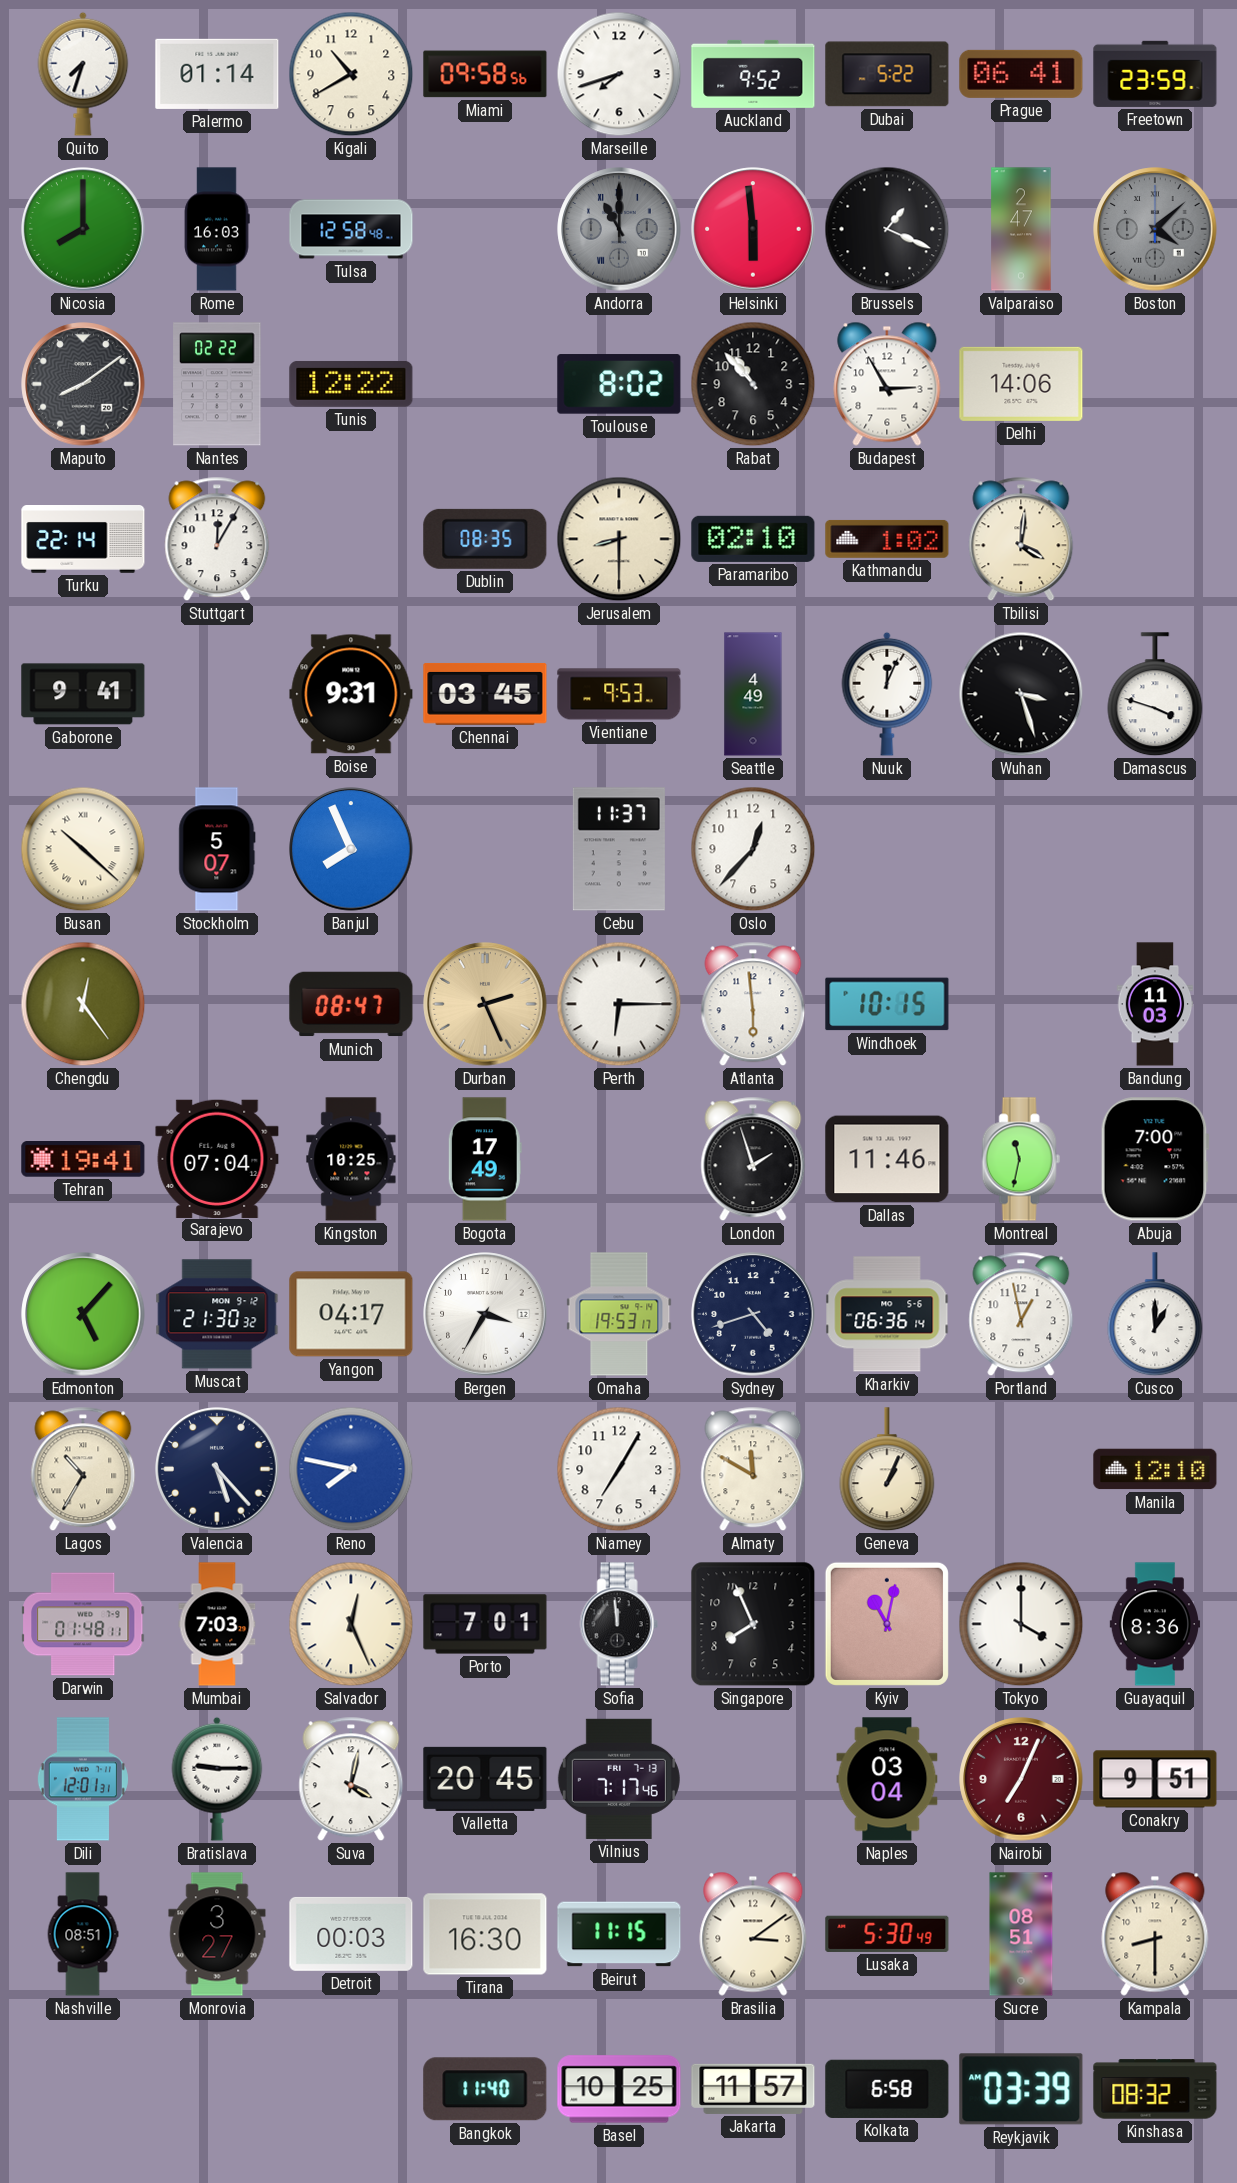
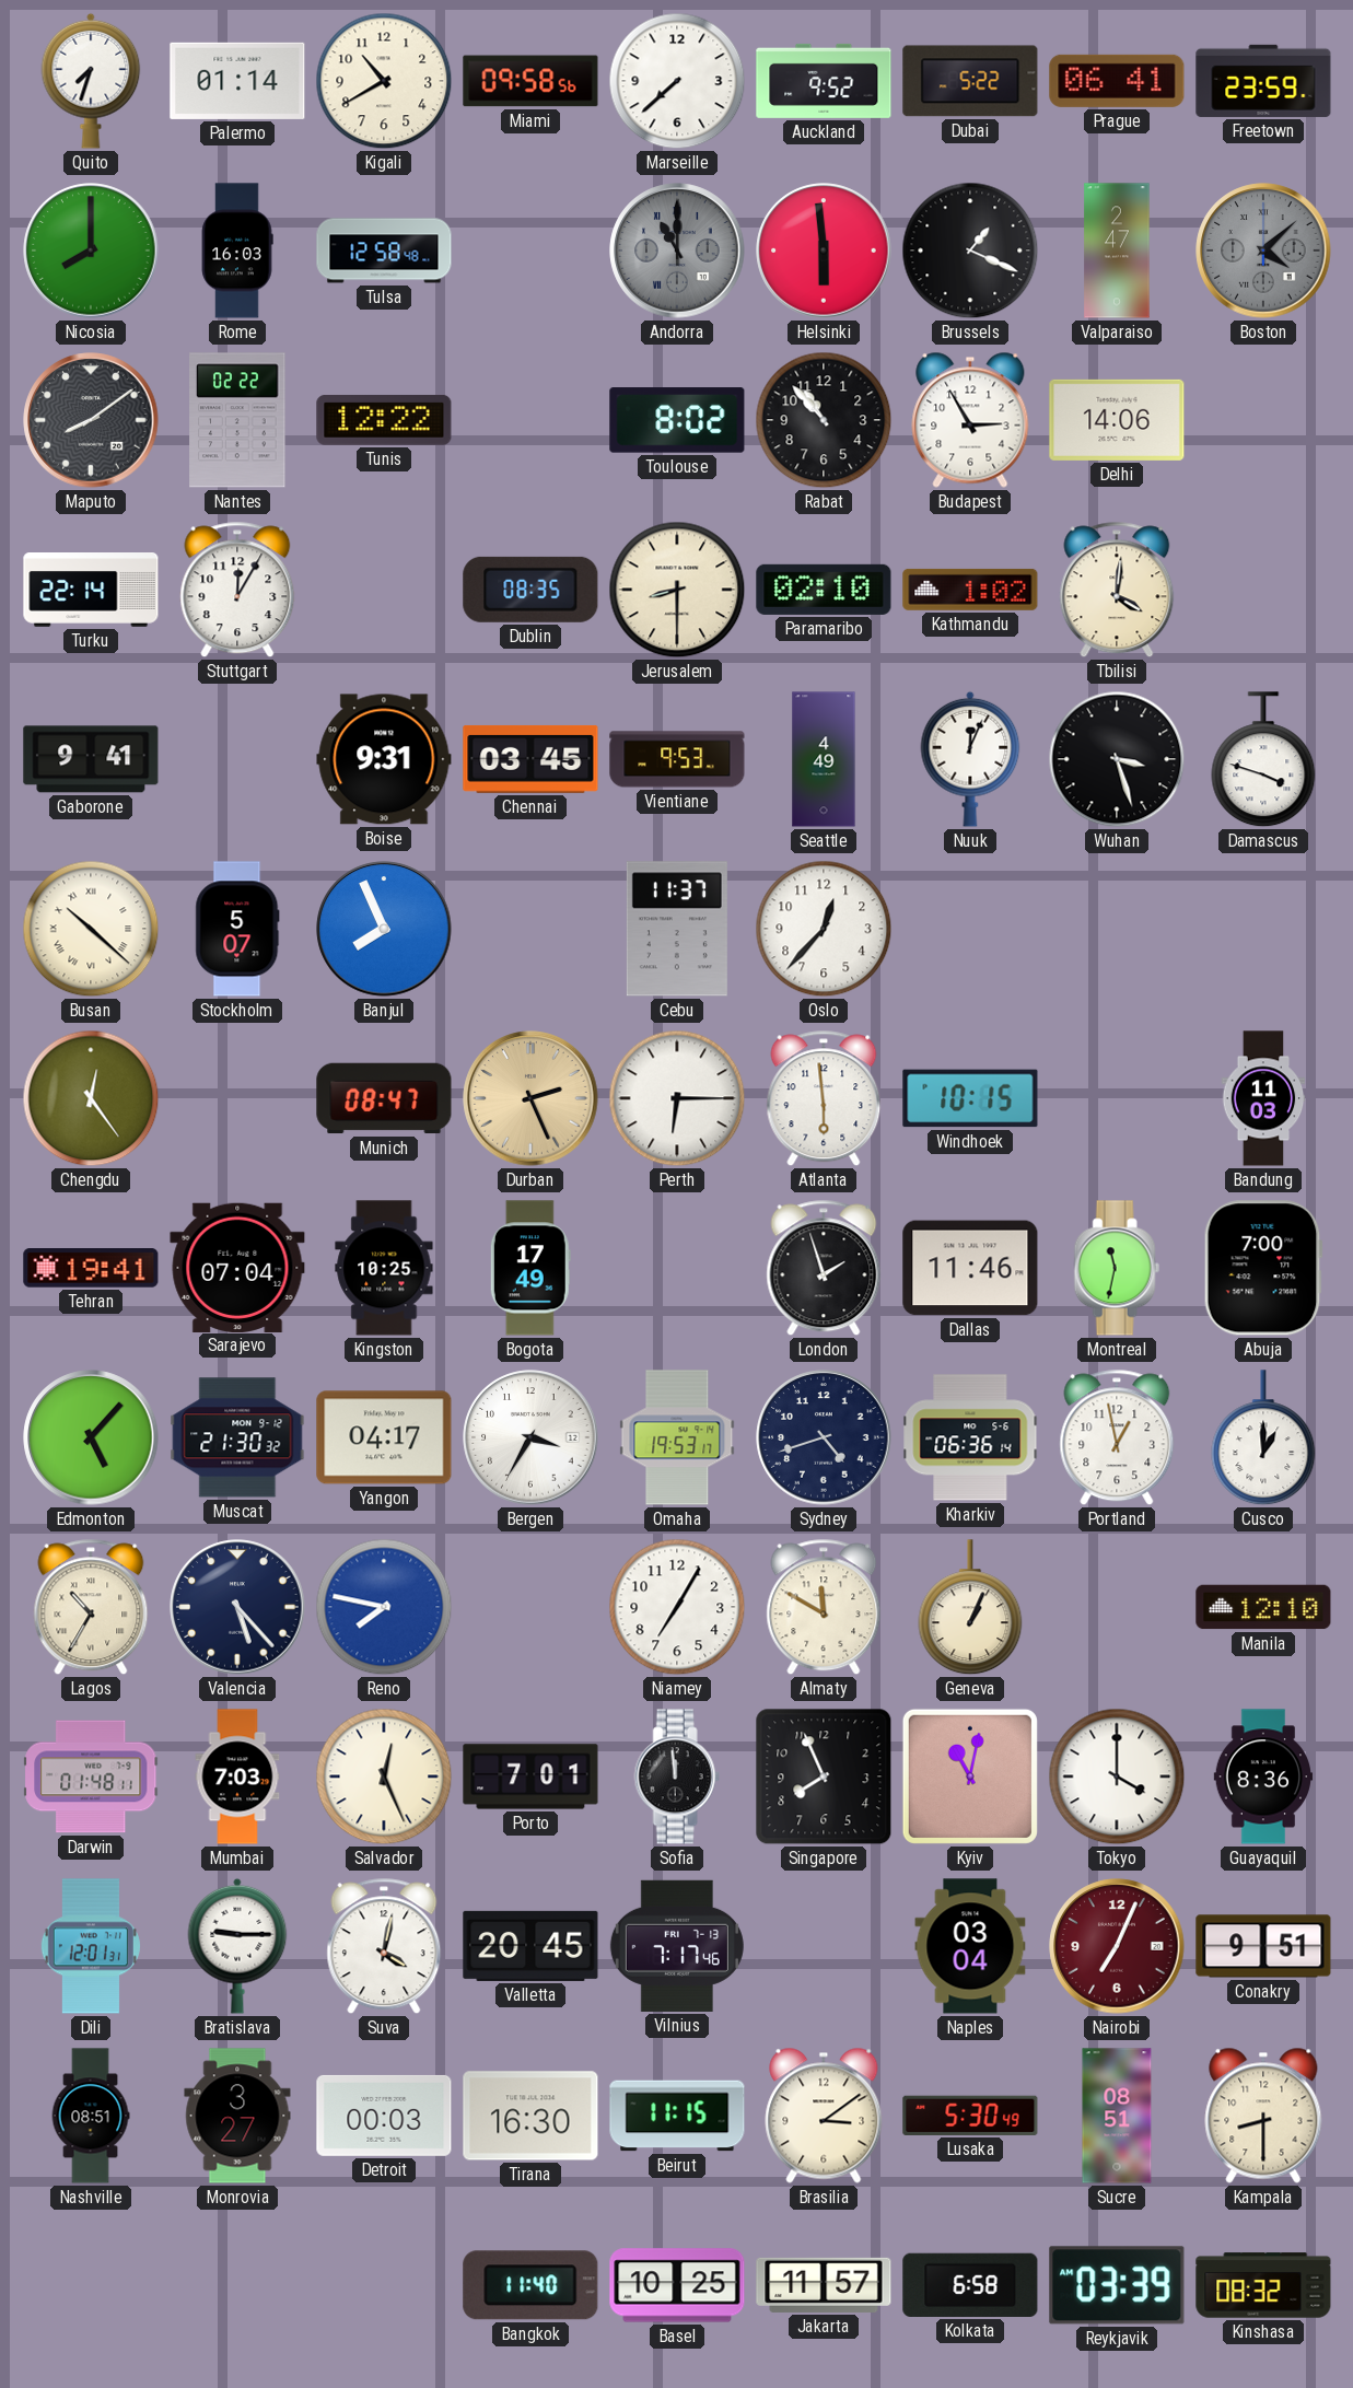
Marseille: 7:42 -> 7:38
